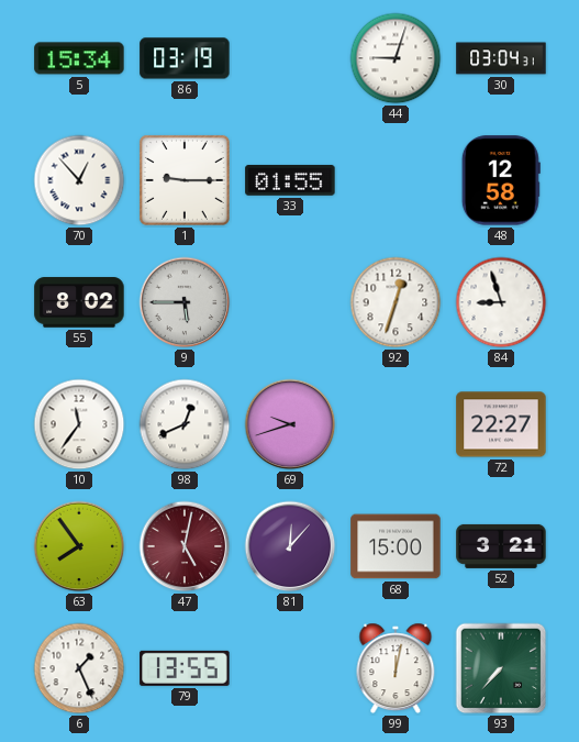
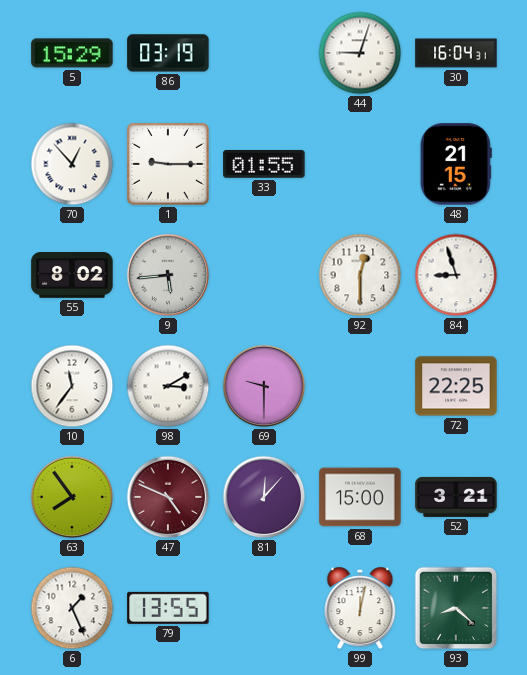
5: 15:34 -> 15:29
30: 03:04 -> 16:04
48: 12:58 -> 21:15
9: 5:45 -> 5:44
92: 12:33 -> 12:30
98: 12:41 -> 3:10
69: 9:42 -> 9:30
72: 22:27 -> 22:25
47: 5:02 -> 4:49
93: 7:37 -> 8:22
